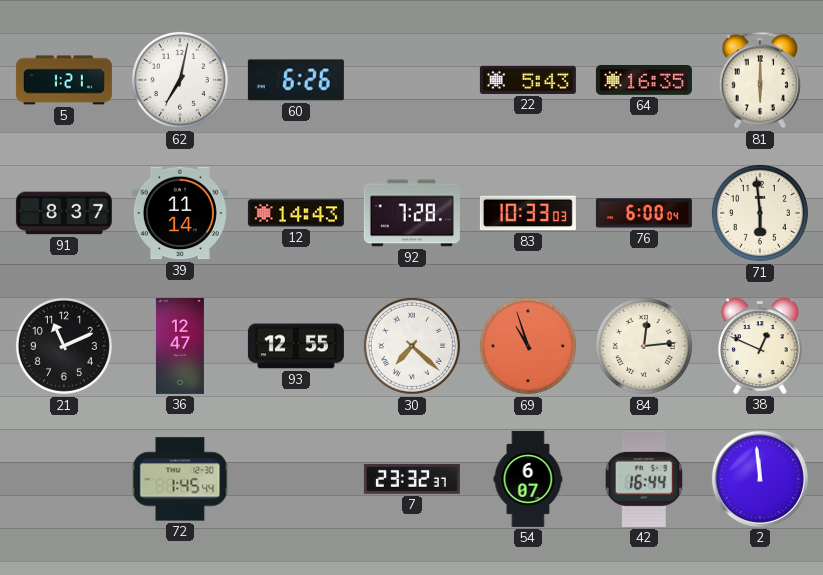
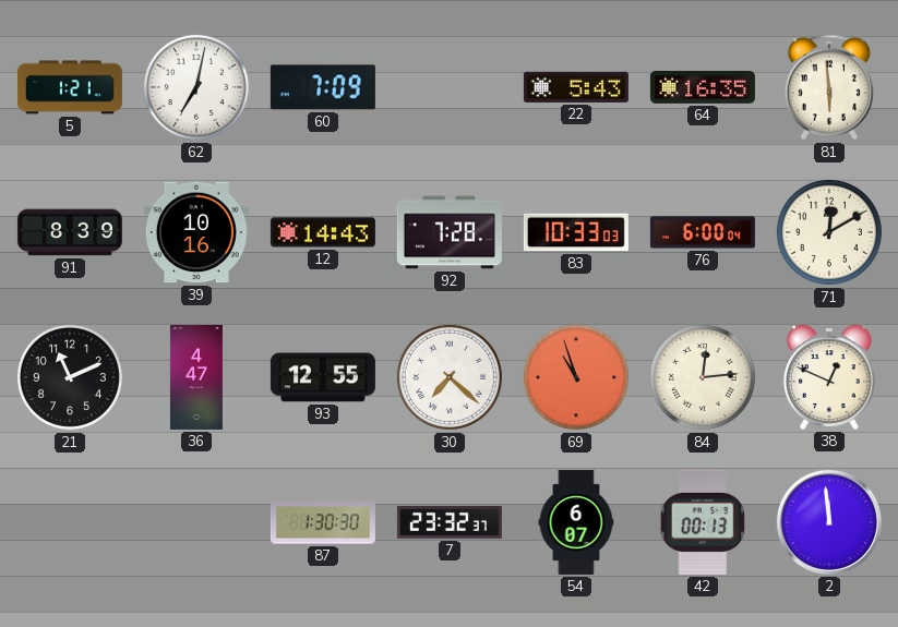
60: 6:26 -> 7:09
81: 6:00 -> 5:59
91: 8:37 -> 8:39
39: 11:14 -> 10:16
71: 5:59 -> 12:10
36: 12:47 -> 4:47
72: 1:45 -> none
87: none -> 1:30
42: 16:44 -> 00:13
